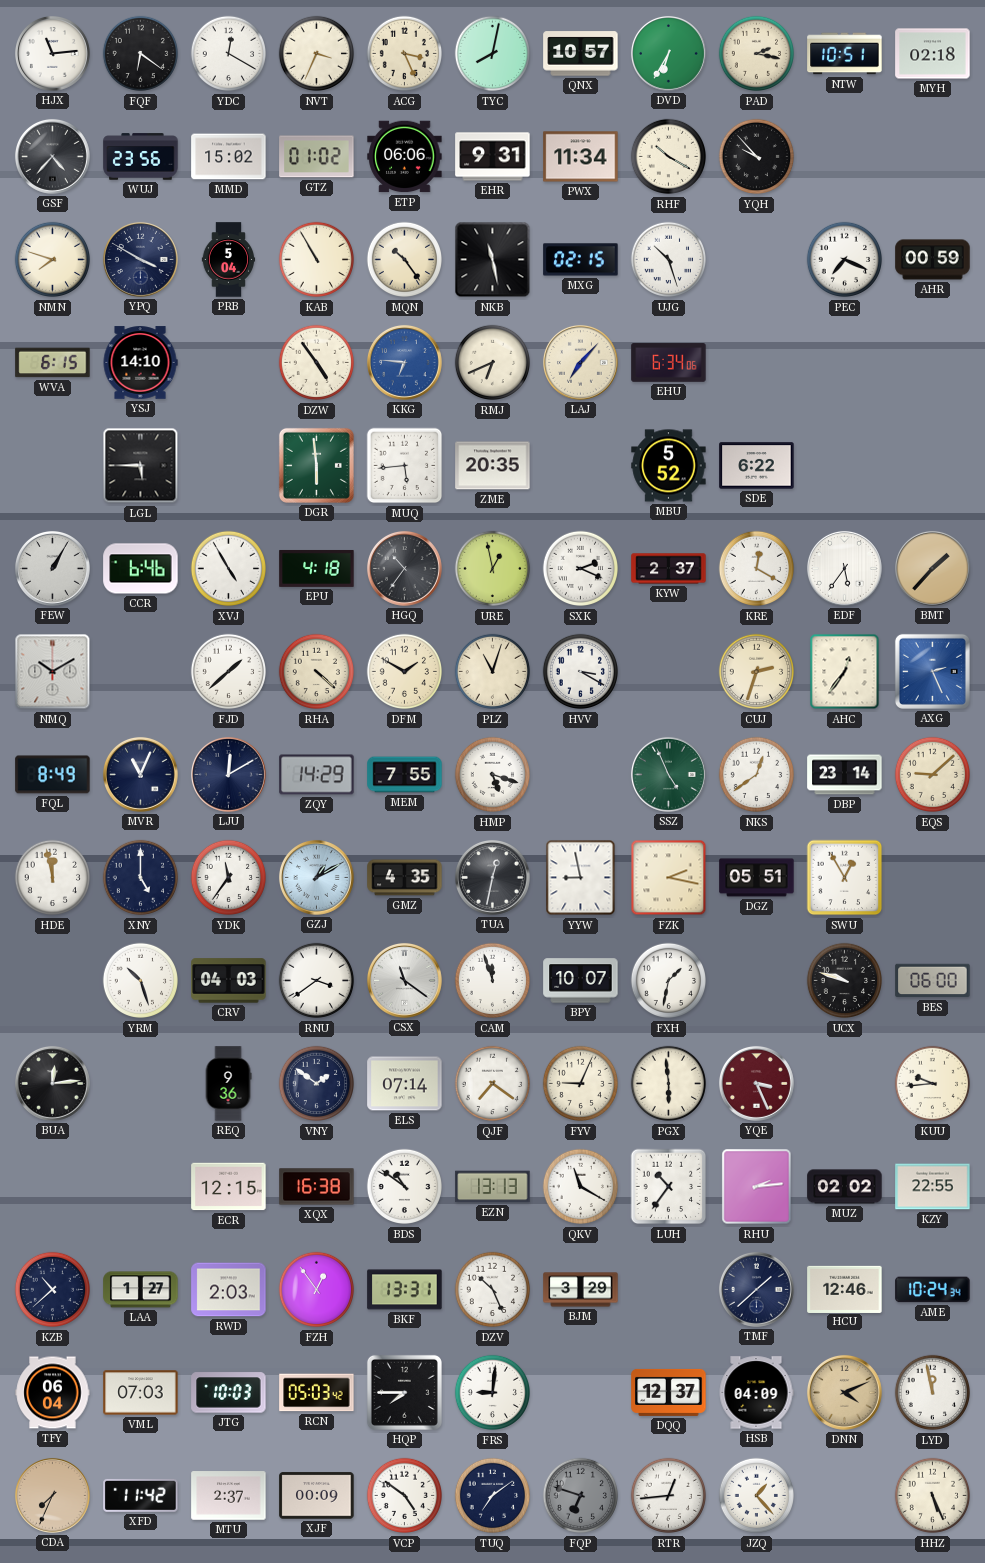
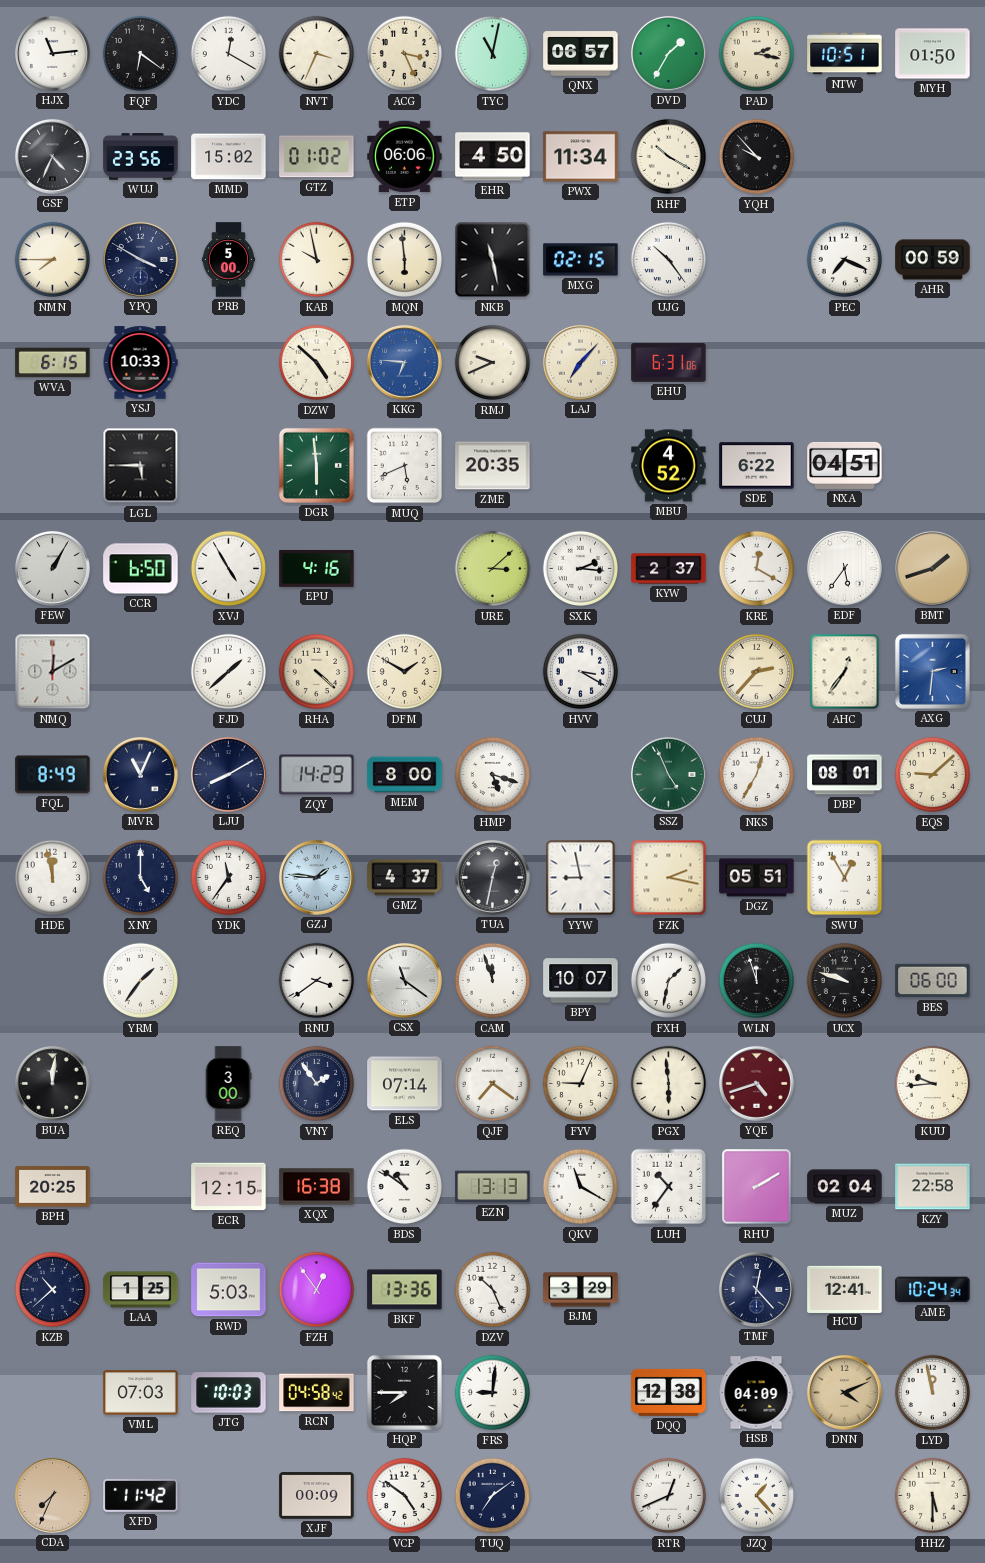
TYC: 8:02 -> 11:02
QNX: 10:57 -> 06:57
DVD: 6:35 -> 1:35
MYH: 02:18 -> 01:50
GSF: 4:37 -> 4:34
EHR: 9:31 -> 4:50
NMN: 7:48 -> 7:45
PRB: 5:04 -> 5:00
KAB: 10:55 -> 9:58
MQN: 10:24 -> 5:59
UJG: 10:27 -> 10:24
YSJ: 14:10 -> 10:33
DZW: 4:54 -> 4:52
RMJ: 6:41 -> 9:41
EHU: 6:34 -> 6:31
MUQ: 5:44 -> 5:41
MBU: 5:52 -> 4:52
NXA: none -> 04:51
CCR: 6:46 -> 6:50
EPU: 4:18 -> 4:16
HGQ: 10:36 -> none
URE: 12:58 -> 3:08
SXK: 2:19 -> 2:16
BMT: 1:37 -> 1:42
NMQ: 10:10 -> 12:10
PLZ: 11:03 -> none
CUJ: 2:33 -> 2:37
AXG: 2:26 -> 2:31
LJU: 12:10 -> 8:10
MEM: 7:55 -> 8:00
NKS: 12:39 -> 12:35
DBP: 23:14 -> 08:01
GZJ: 1:10 -> 1:46
GMZ: 4:35 -> 4:37
YRM: 10:27 -> 1:36
CRV: 04:03 -> none
WLN: none -> 11:57
BUA: 12:14 -> 12:01
REQ: 9:36 -> 3:00
VNY: 1:51 -> 1:54
YQE: 3:26 -> 4:42
BPH: none -> 20:25
RHU: 2:14 -> 2:10
MUZ: 02:02 -> 02:04
KZY: 22:55 -> 22:58
LAA: 1:27 -> 1:25
RWD: 2:03 -> 5:03
BKF: 13:31 -> 13:36
TMF: 1:38 -> 12:23
HCU: 12:46 -> 12:41
TFY: 06:04 -> none
RCN: 05:03 -> 04:58
DQQ: 12:37 -> 12:38
MTU: 2:37 -> none
FQP: 6:48 -> none
RTR: 12:44 -> 12:41
HHZ: 5:26 -> 5:30
